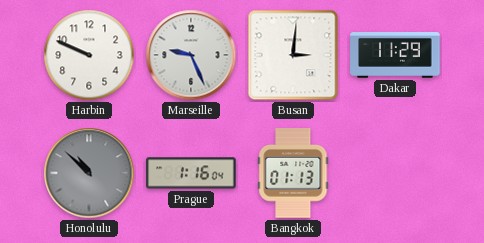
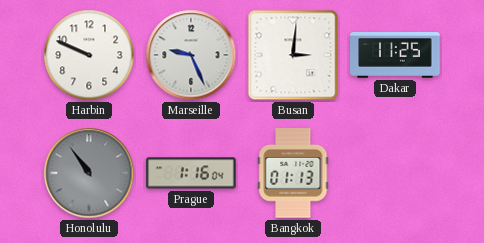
Dakar: 11:29 -> 11:25
Honolulu: 10:52 -> 10:54
